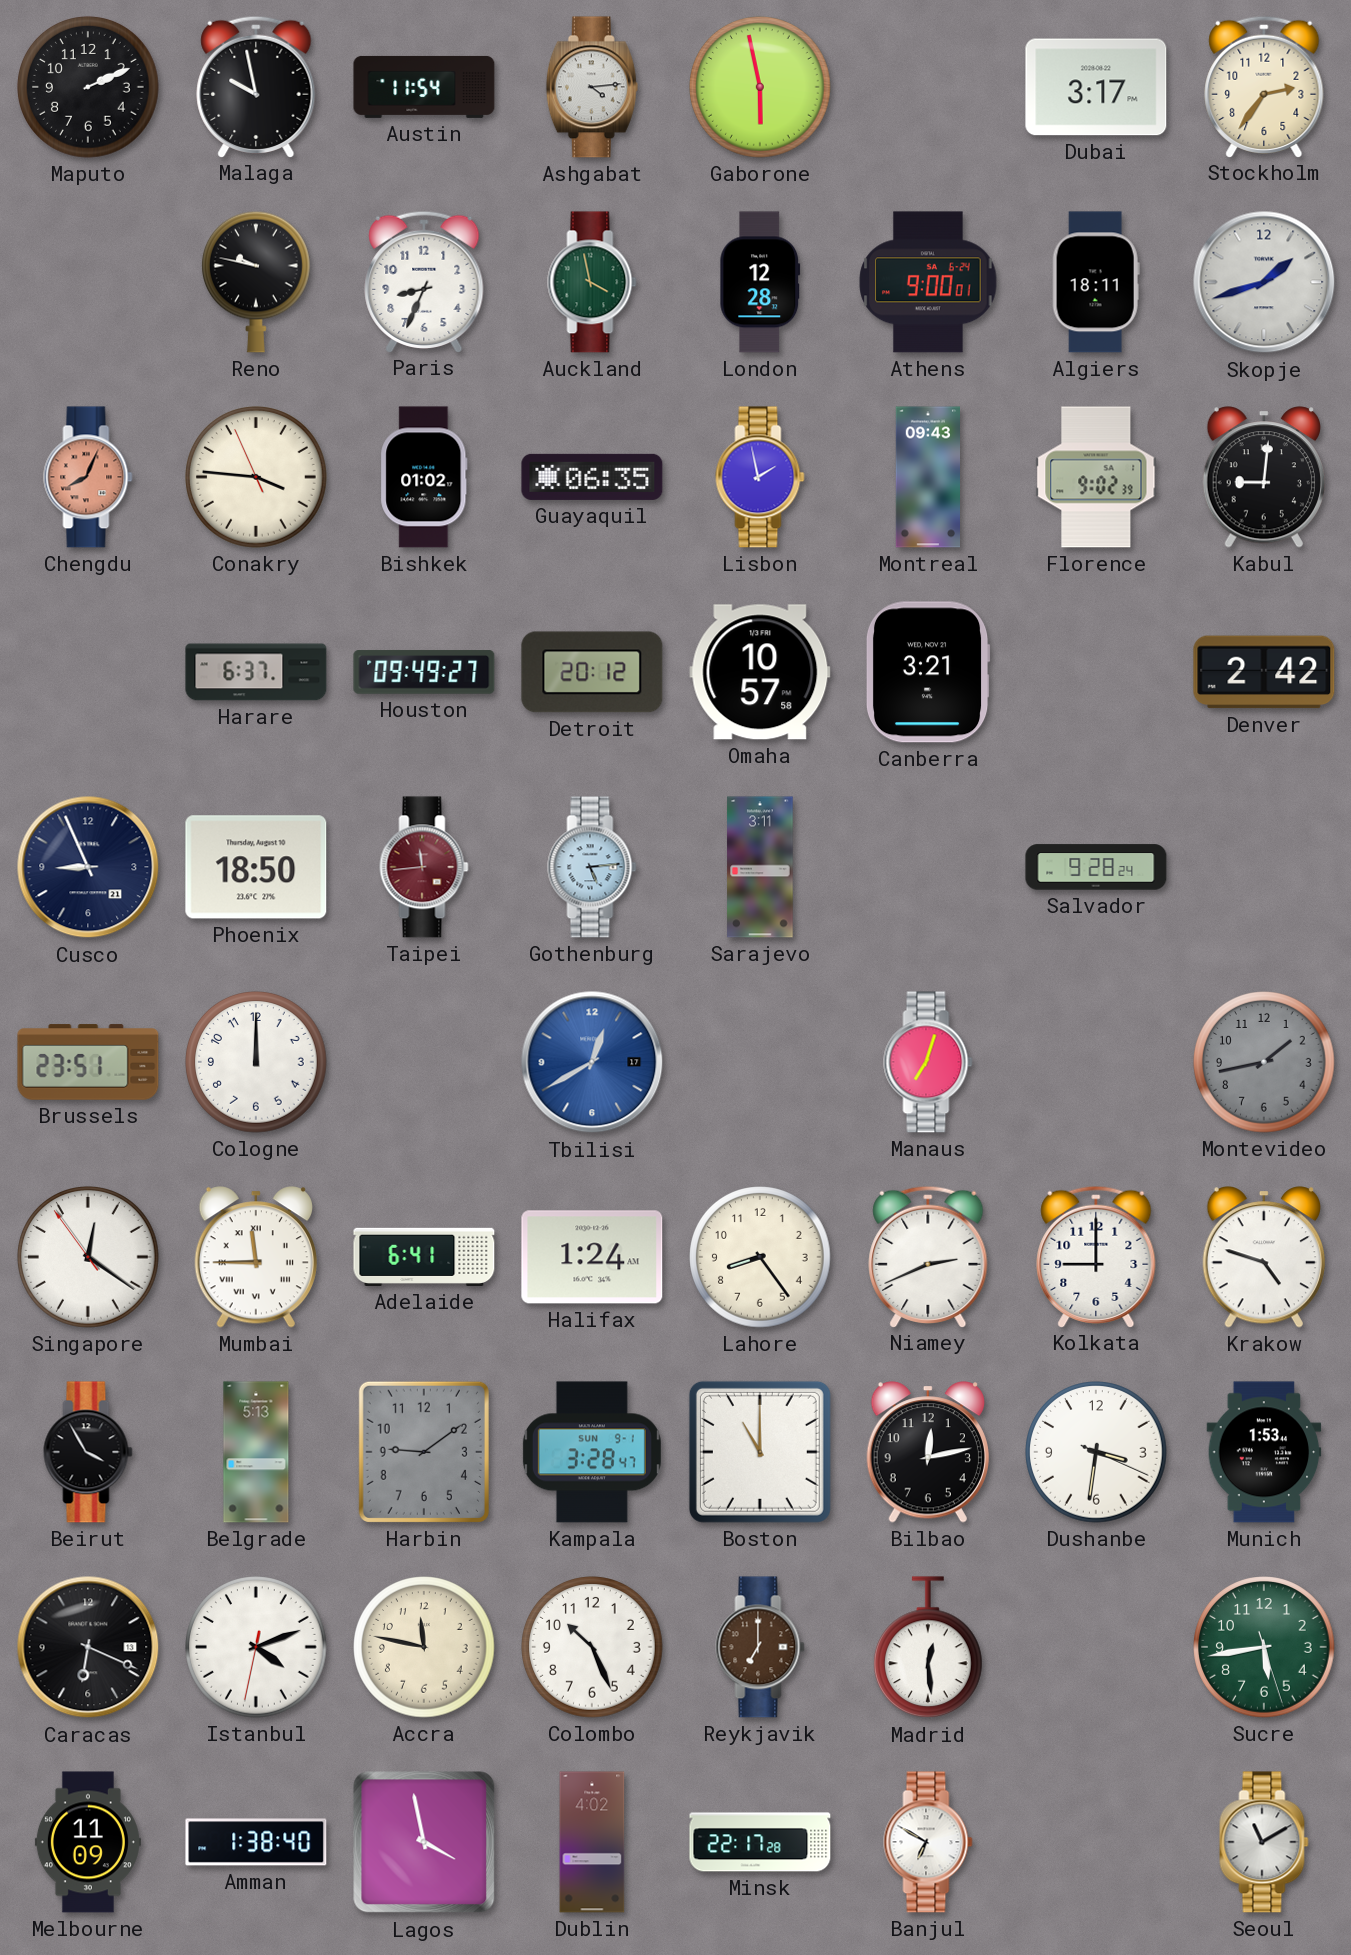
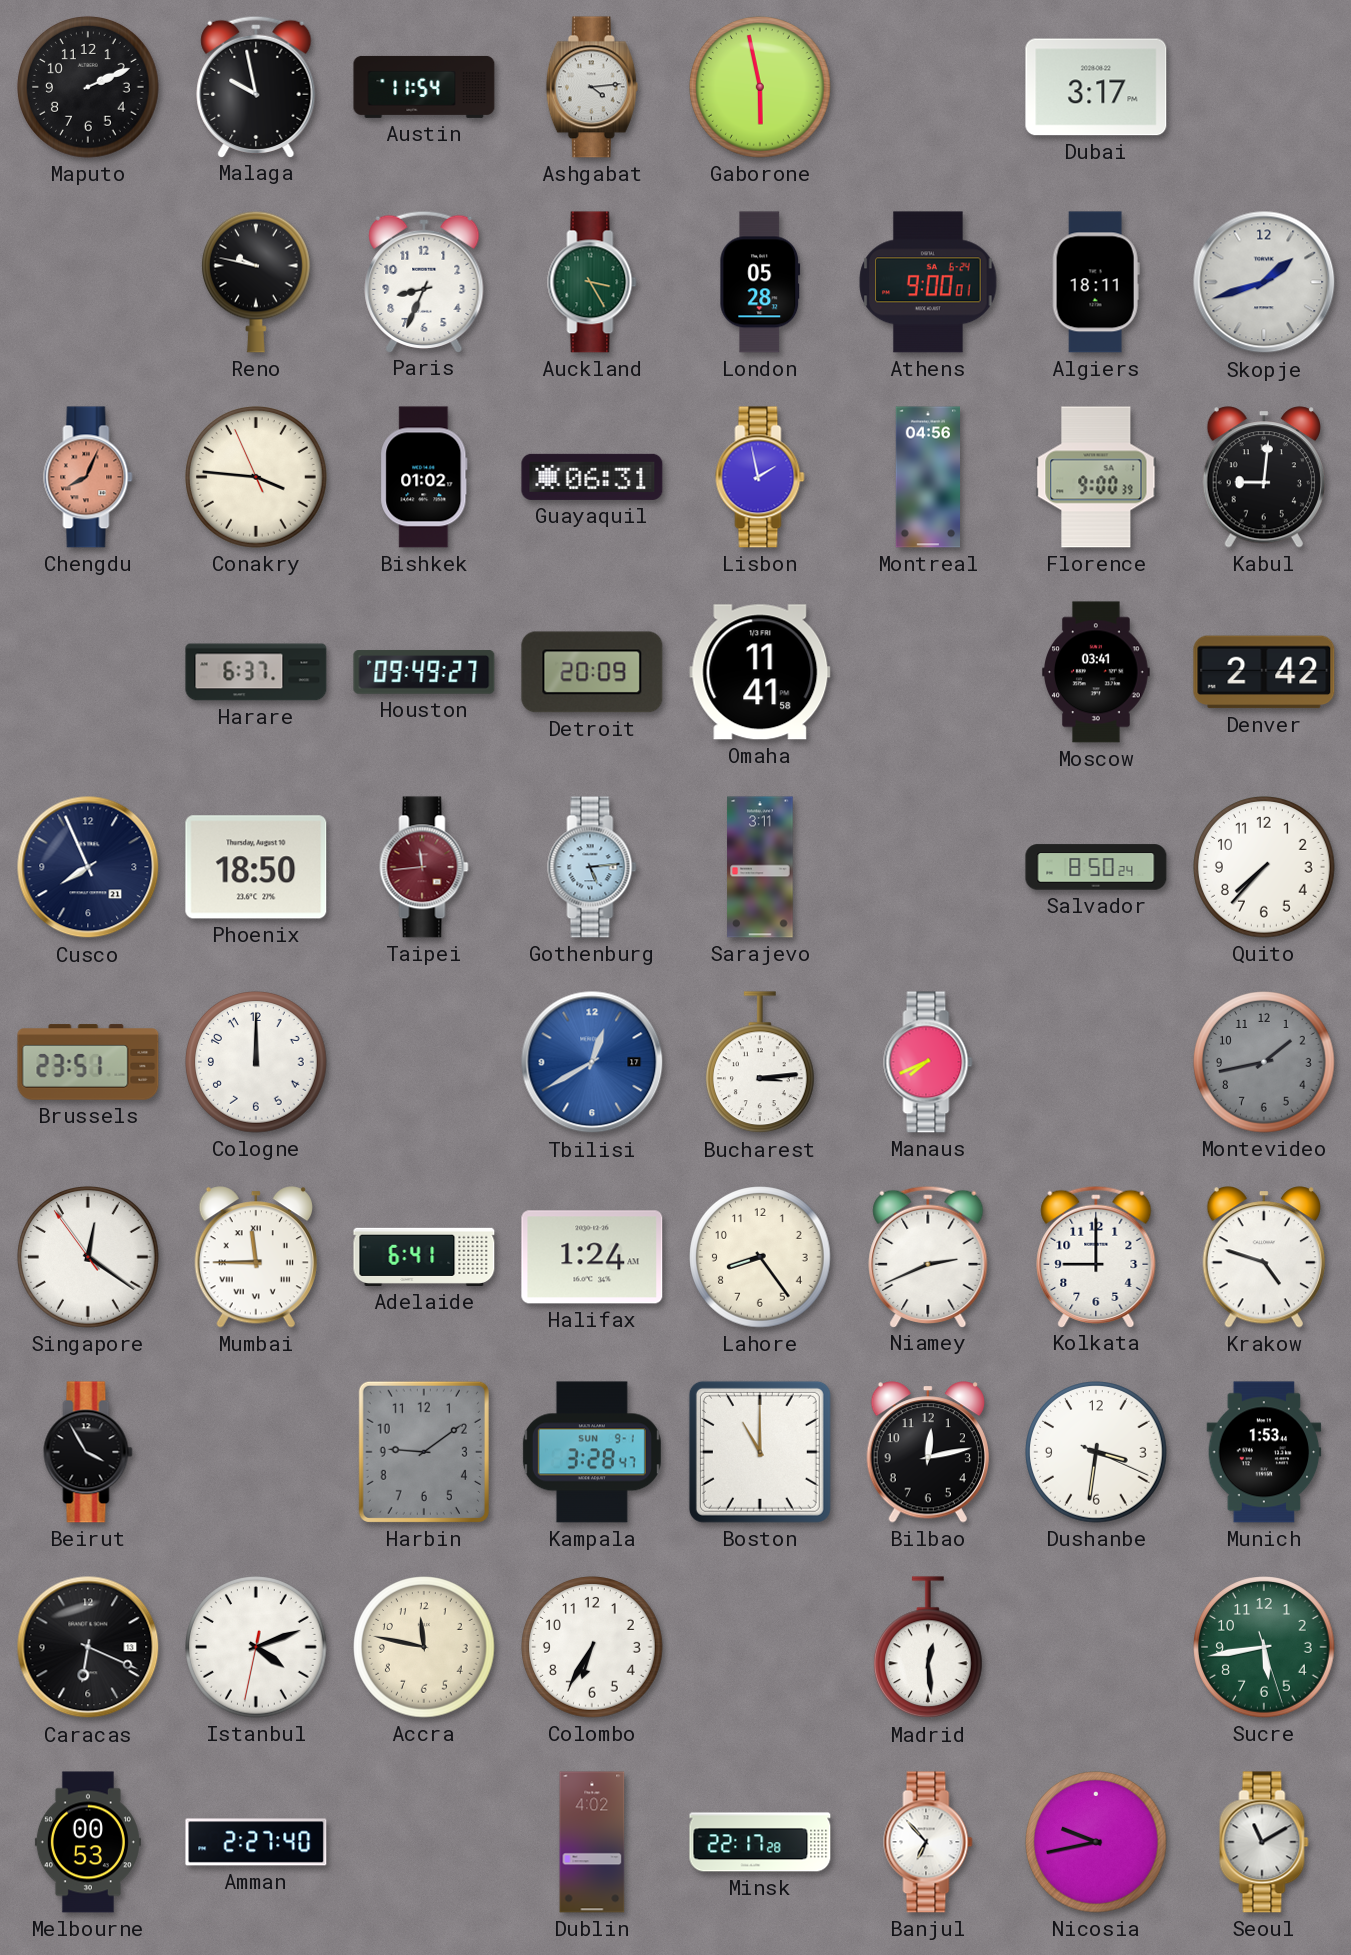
Stockholm: 2:36 -> none
Auckland: 3:58 -> 3:25
London: 12:28 -> 05:28
Guayaquil: 06:35 -> 06:31
Montreal: 09:43 -> 04:56
Florence: 9:02 -> 9:00
Detroit: 20:12 -> 20:09
Omaha: 10:57 -> 11:41
Canberra: 3:21 -> none
Moscow: none -> 03:41
Cusco: 8:56 -> 7:56
Salvador: 9:28 -> 8:50
Quito: none -> 7:37
Bucharest: none -> 3:14
Manaus: 7:03 -> 7:41
Belgrade: 5:13 -> none
Colombo: 10:26 -> 6:35
Reykjavik: 7:00 -> none
Melbourne: 11:09 -> 00:53
Amman: 1:38 -> 2:27
Lagos: 3:58 -> none
Banjul: 6:50 -> 6:53
Nicosia: none -> 9:43
